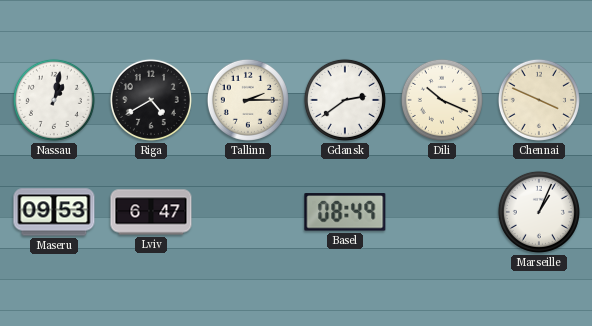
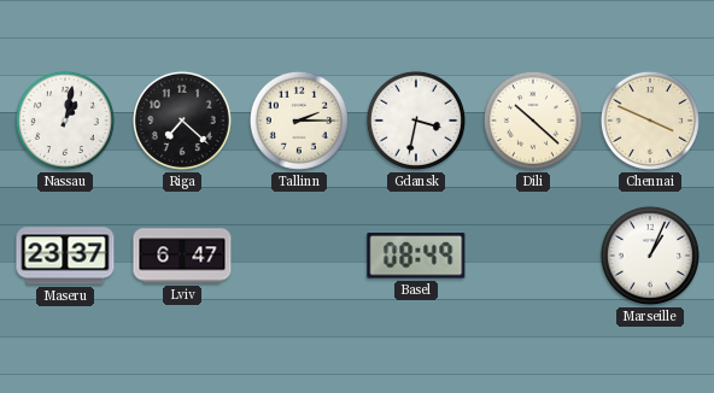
Riga: 4:40 -> 7:22
Gdansk: 2:39 -> 3:32
Dili: 10:19 -> 10:22
Maseru: 09:53 -> 23:37
